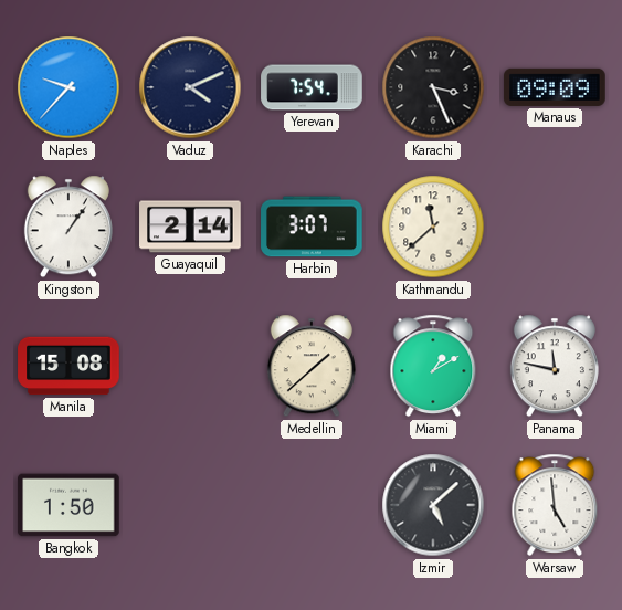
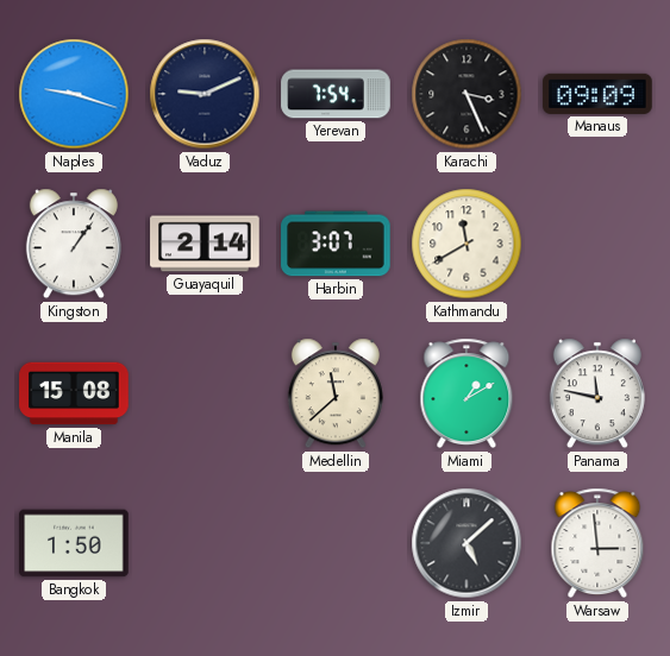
Naples: 9:37 -> 9:18
Vaduz: 4:11 -> 9:11
Kathmandu: 11:38 -> 11:40
Medellin: 1:38 -> 11:38
Warsaw: 4:59 -> 2:59
